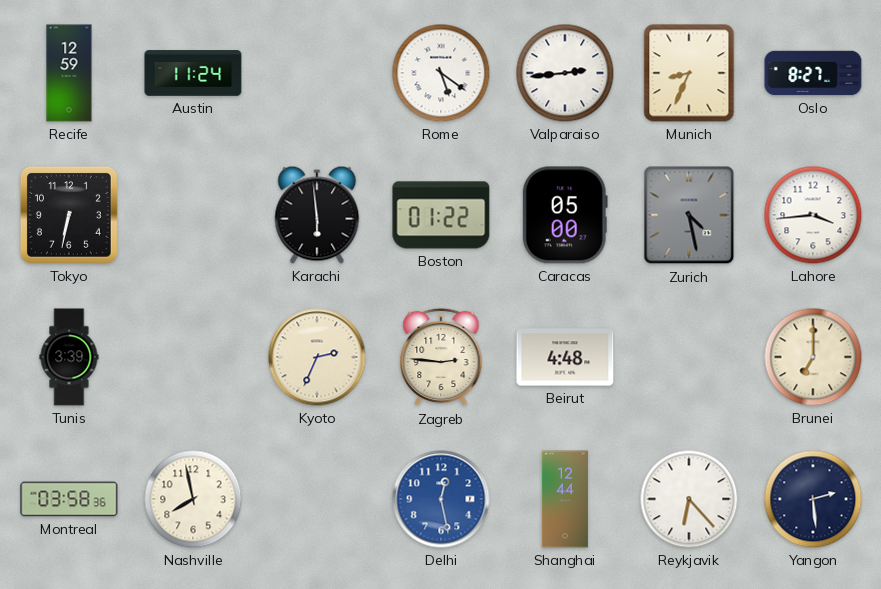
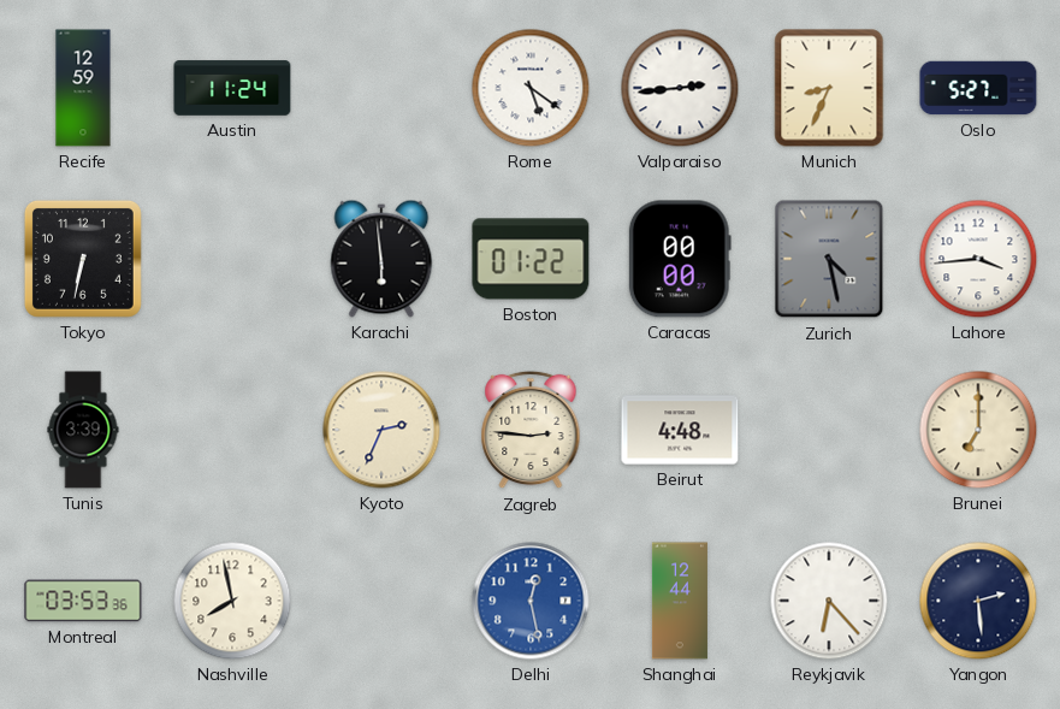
Oslo: 8:27 -> 5:27
Caracas: 05:00 -> 00:00
Montreal: 03:58 -> 03:53
